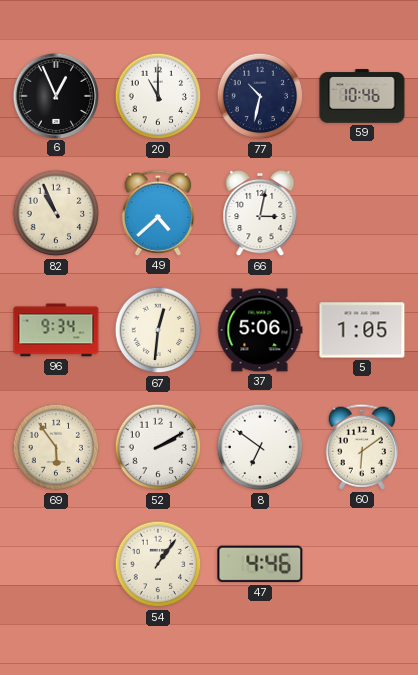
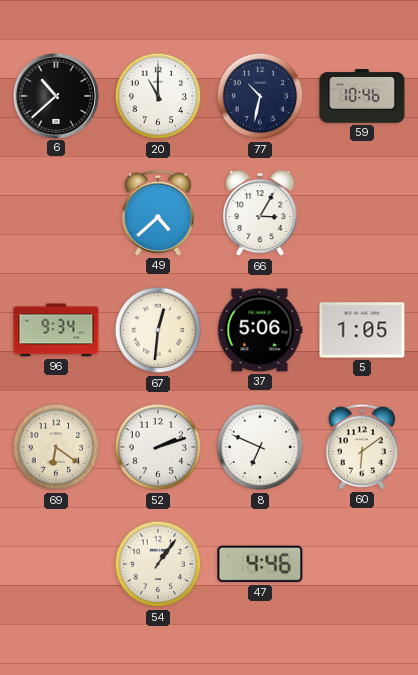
6: 12:56 -> 10:38
82: 10:56 -> none
66: 3:02 -> 3:05
69: 5:54 -> 6:21
52: 2:10 -> 2:12
8: 6:51 -> 6:49
